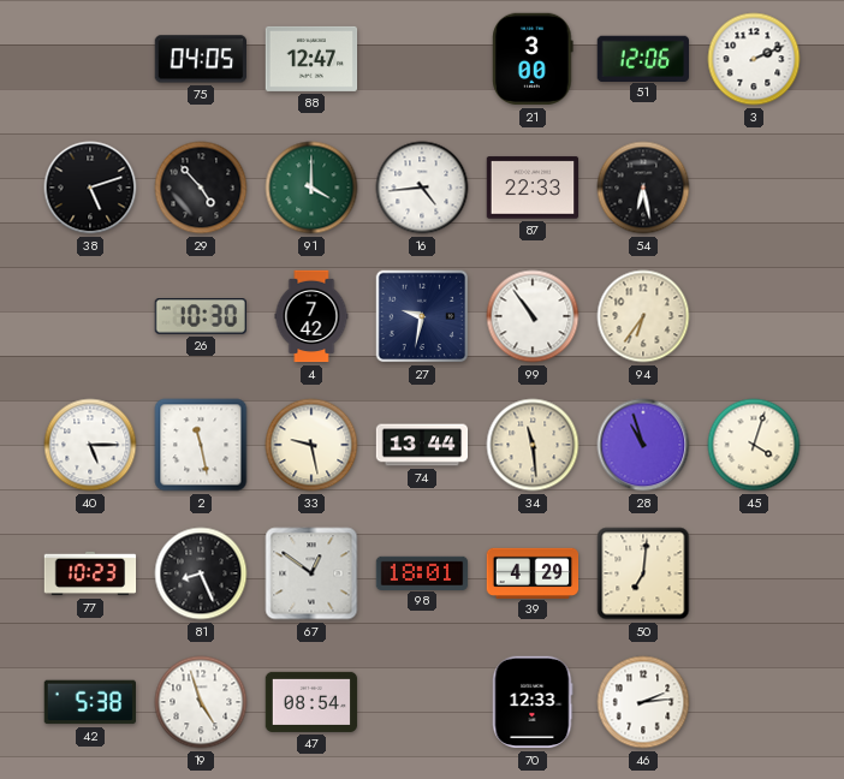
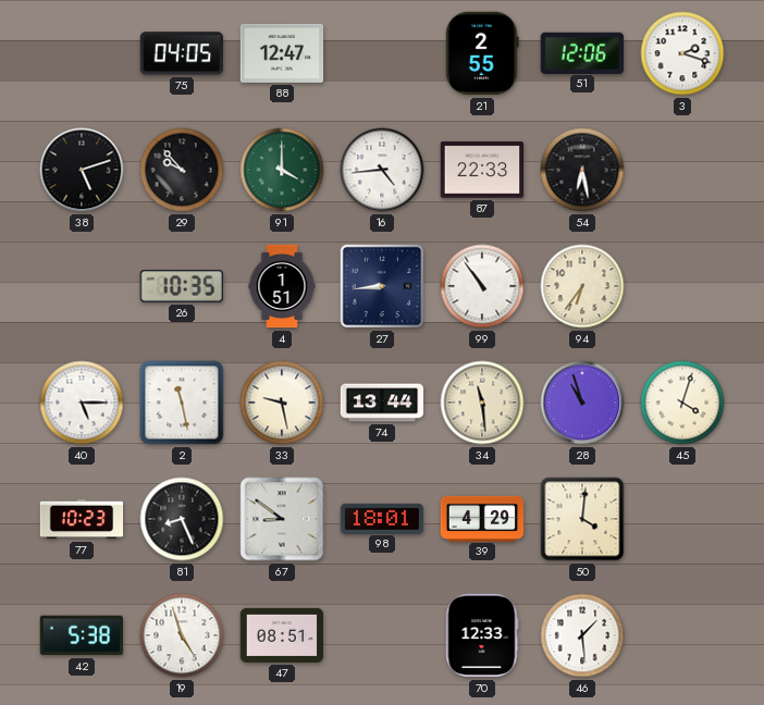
21: 3:00 -> 2:55
3: 2:11 -> 2:18
29: 4:53 -> 9:53
26: 10:30 -> 10:35
4: 7:42 -> 1:51
27: 9:32 -> 8:44
67: 12:51 -> 8:51
50: 7:01 -> 4:01
47: 08:54 -> 08:51
46: 2:14 -> 1:29
